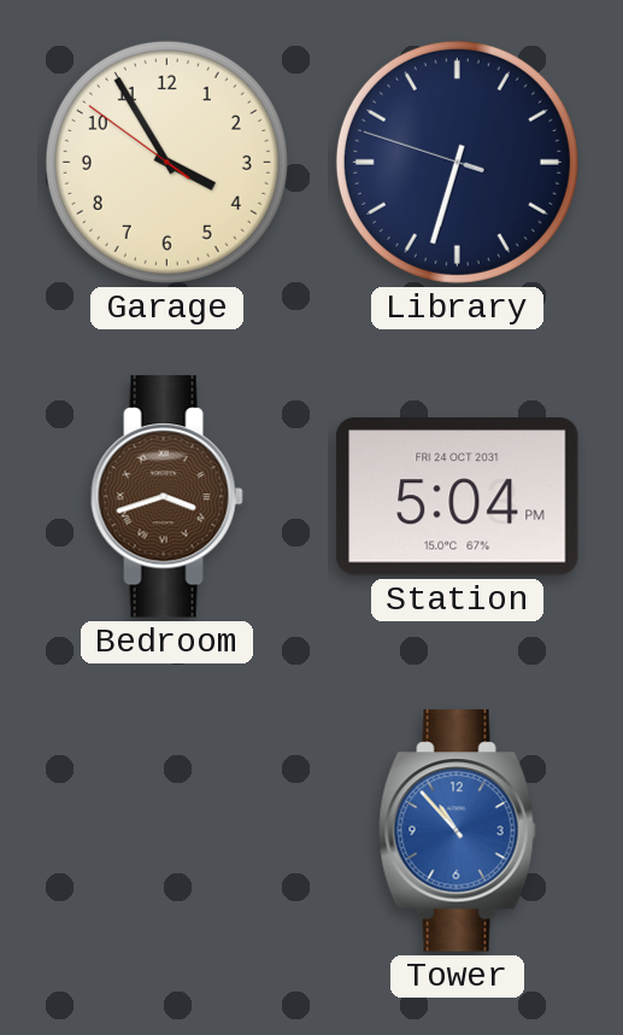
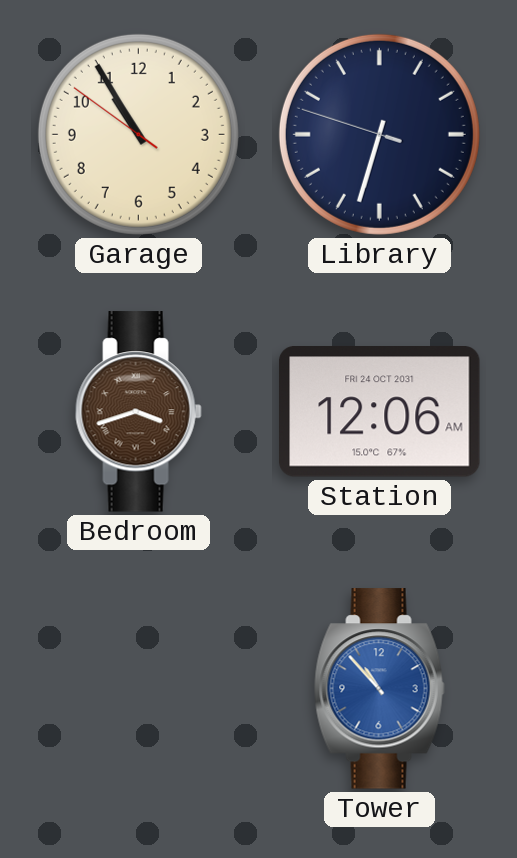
Garage: 3:54 -> 10:54
Station: 5:04 -> 12:06
